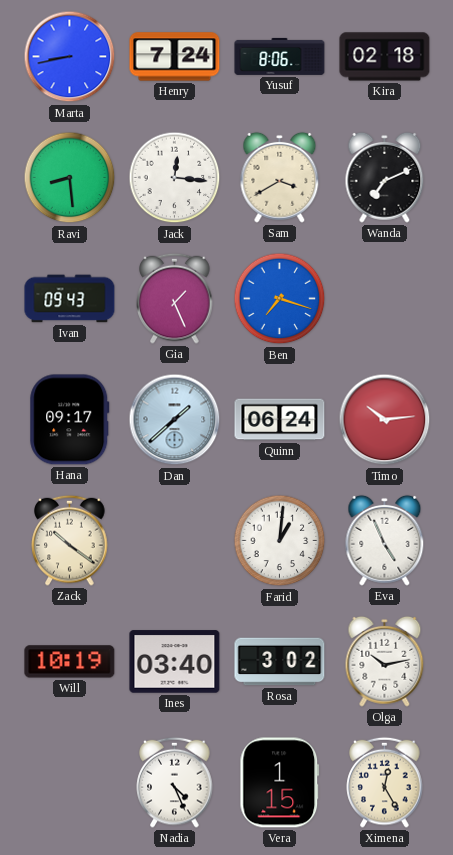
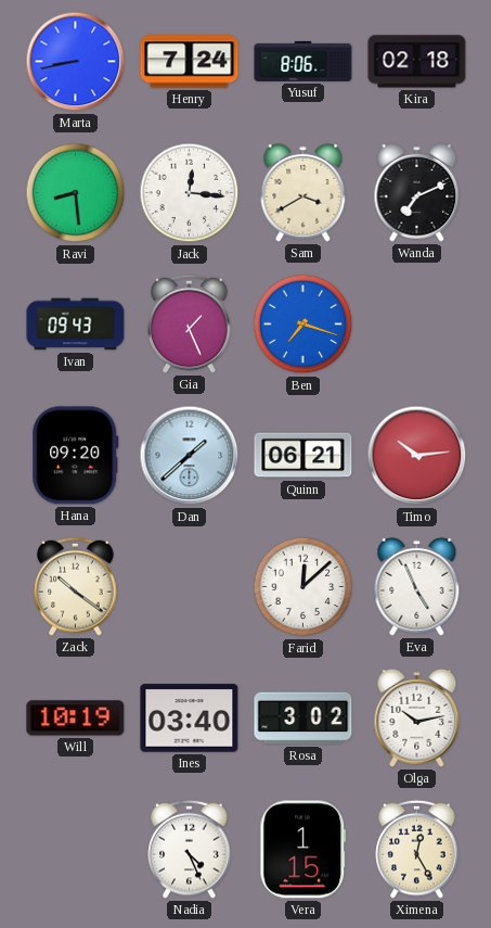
Hana: 09:17 -> 09:20
Quinn: 06:24 -> 06:21
Farid: 1:01 -> 12:08
